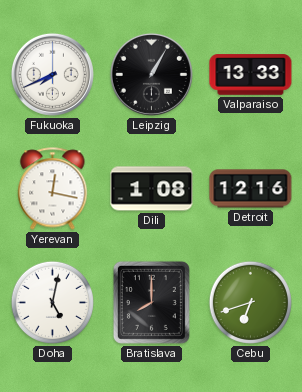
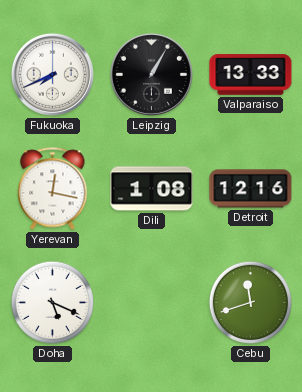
Doha: 5:02 -> 5:19
Bratislava: 8:00 -> none
Cebu: 6:42 -> 11:42
